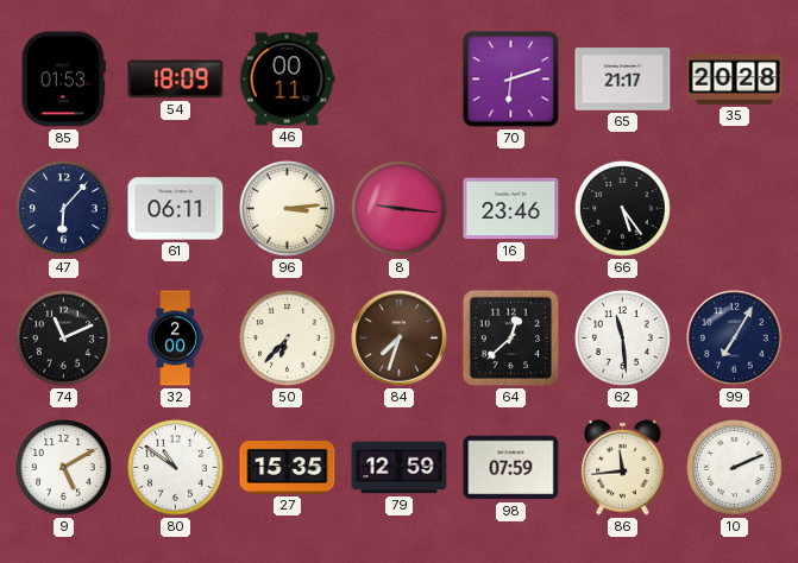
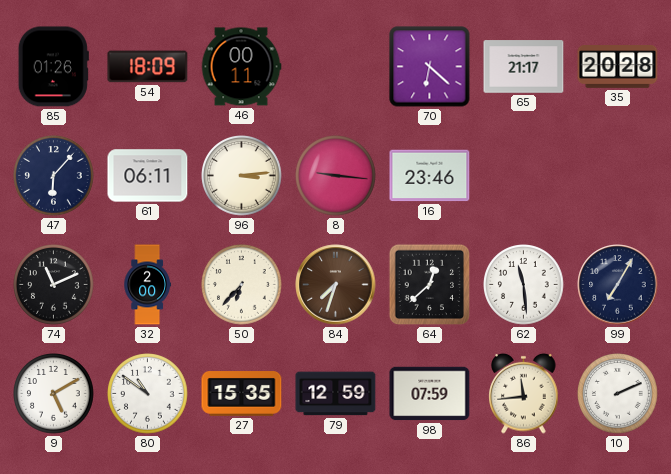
85: 01:53 -> 01:26
70: 6:12 -> 6:22
66: 5:24 -> none
